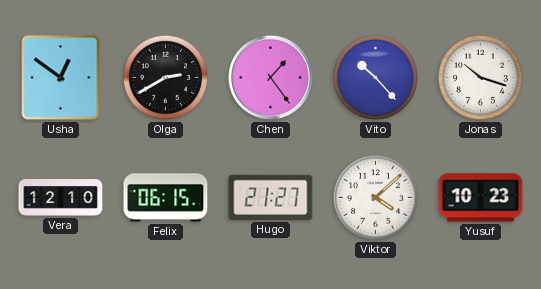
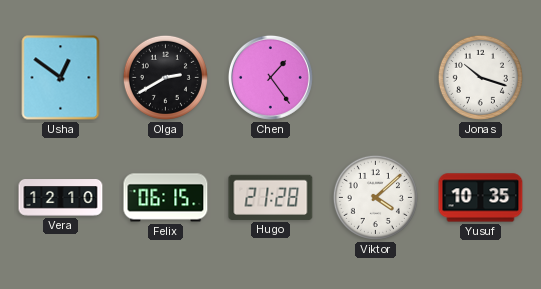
Vito: 10:23 -> none
Hugo: 21:27 -> 21:28
Yusuf: 10:23 -> 10:35
